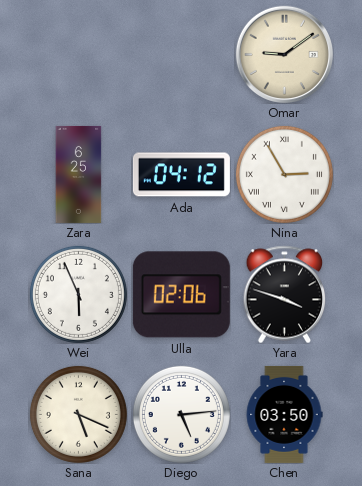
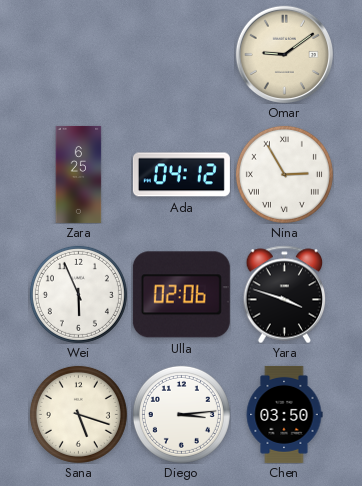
Sana: 5:19 -> 5:18
Diego: 5:14 -> 3:14
